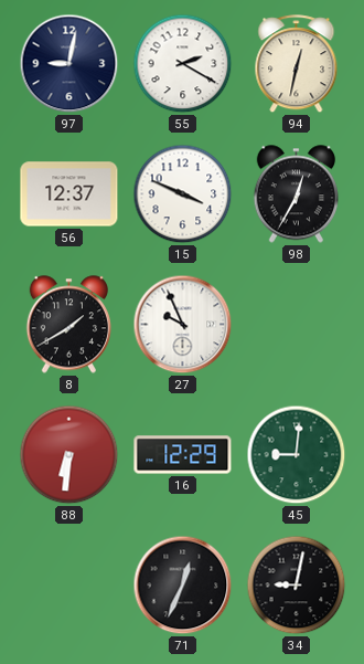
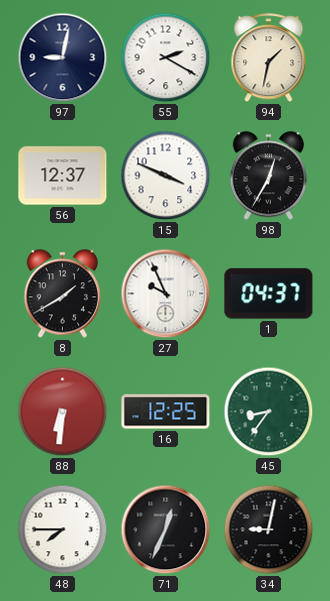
94: 12:32 -> 1:32
1: none -> 04:37
16: 12:29 -> 12:25
45: 9:01 -> 8:36
48: none -> 7:45
